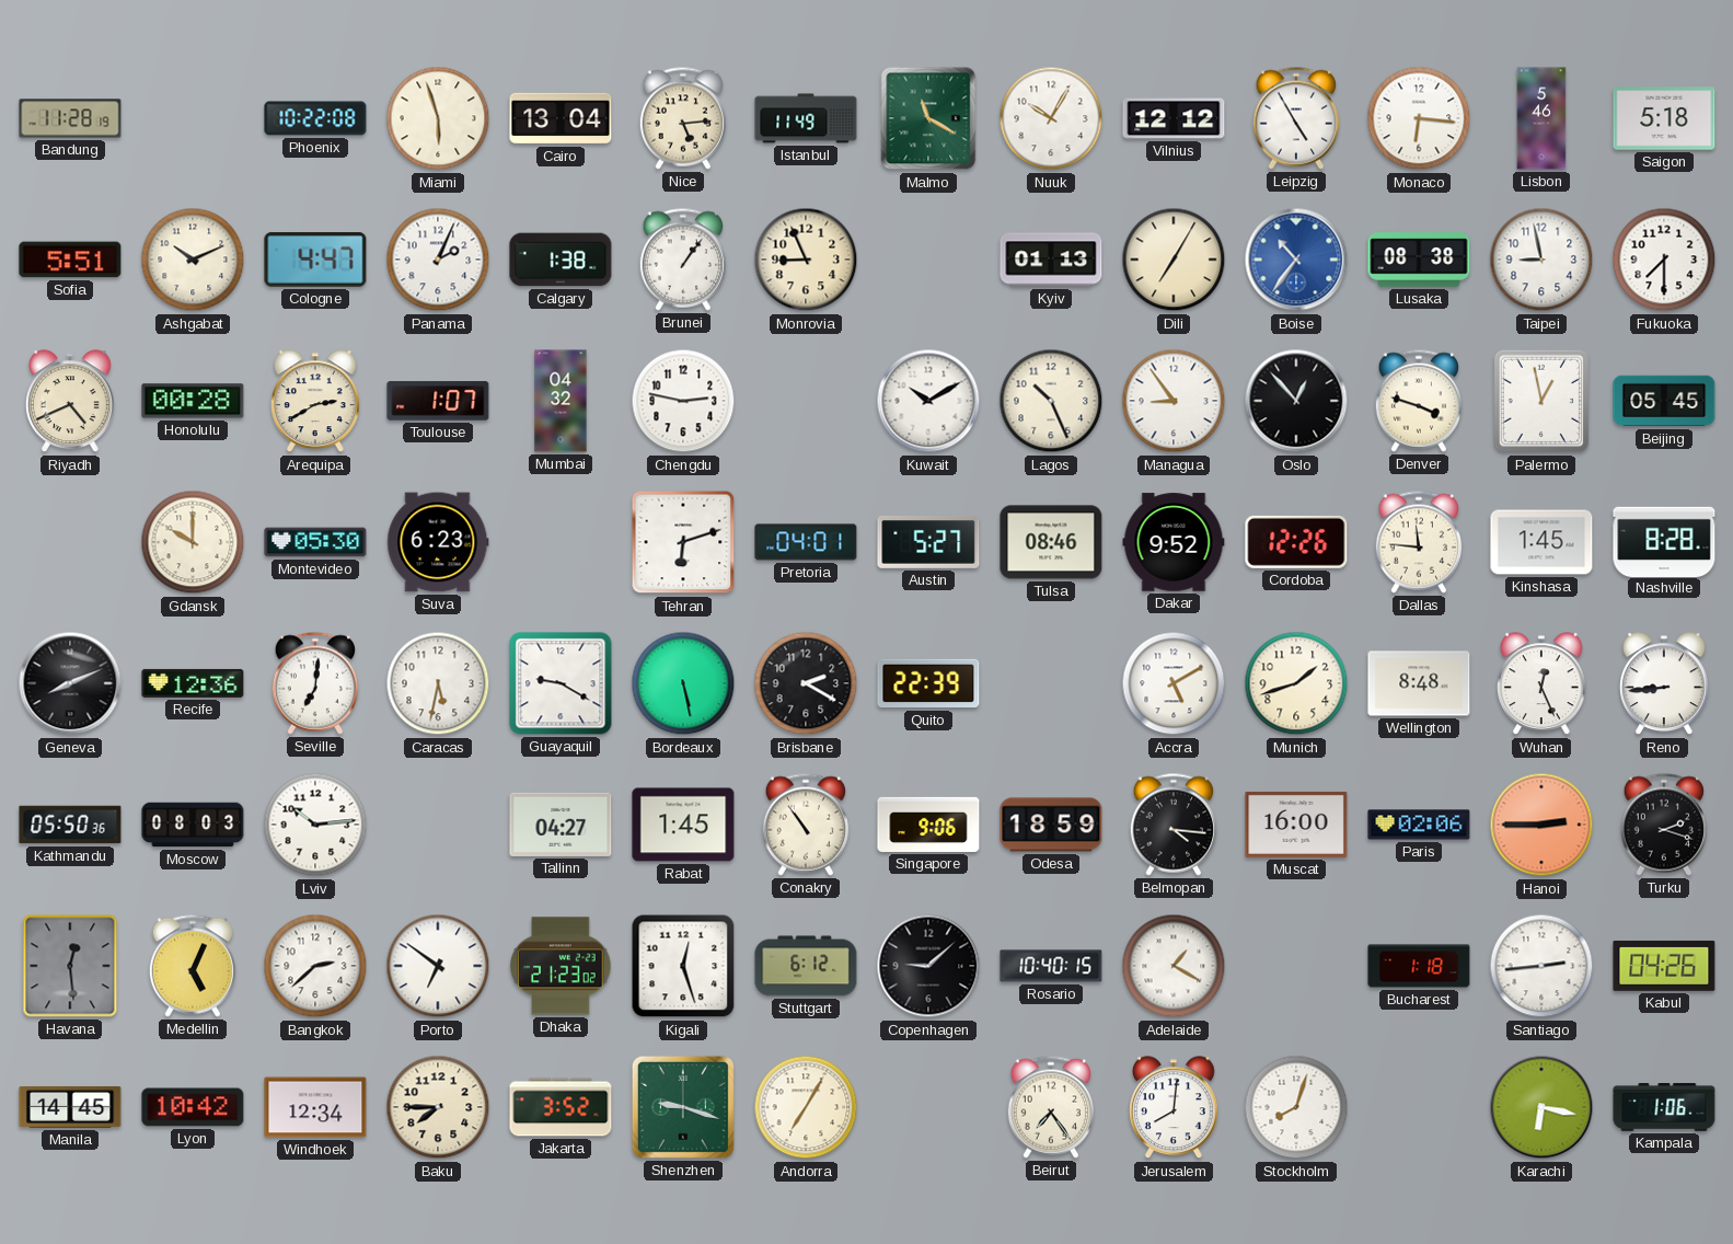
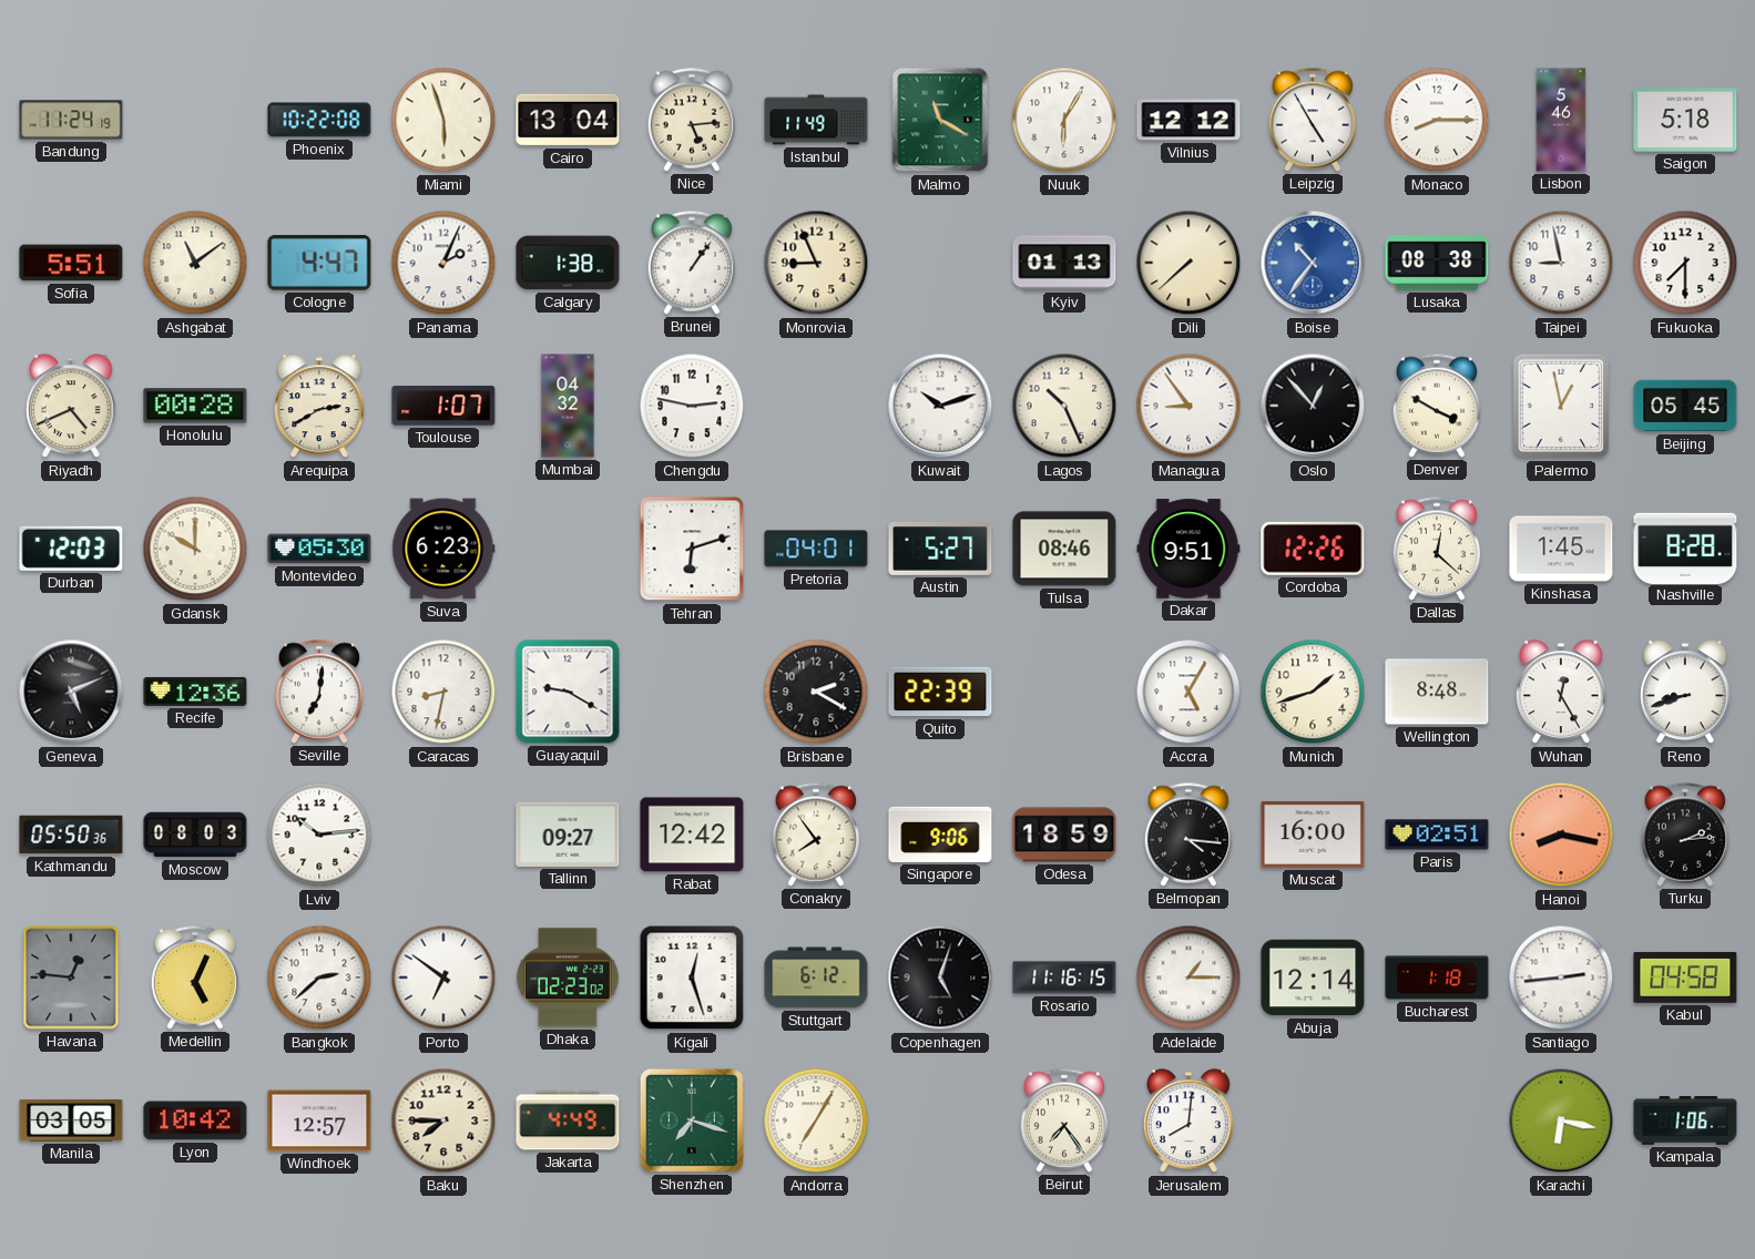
Bandung: 11:28 -> 11:24
Nuuk: 10:05 -> 6:05
Monaco: 6:16 -> 8:15
Ashgabat: 10:11 -> 11:09
Dili: 7:05 -> 7:38
Kuwait: 10:10 -> 10:12
Denver: 3:48 -> 3:50
Durban: none -> 12:03
Dakar: 9:52 -> 9:51
Dallas: 11:46 -> 12:22
Geneva: 8:11 -> 5:11
Caracas: 5:32 -> 8:32
Bordeaux: 5:28 -> none
Accra: 5:10 -> 5:05
Wuhan: 12:26 -> 12:25
Reno: 8:44 -> 8:42
Tallinn: 04:27 -> 09:27
Rabat: 1:45 -> 12:42
Conakry: 10:54 -> 7:54
Paris: 02:06 -> 02:51
Hanoi: 2:45 -> 8:17
Turku: 2:18 -> 2:14
Havana: 12:29 -> 12:46
Dhaka: 21:23 -> 02:23
Copenhagen: 9:08 -> 5:03
Rosario: 10:40 -> 11:16
Adelaide: 1:20 -> 1:15
Abuja: none -> 12:14
Kabul: 04:26 -> 04:58
Manila: 14:45 -> 03:05
Windhoek: 12:34 -> 12:57
Jakarta: 3:52 -> 4:49
Shenzhen: 9:18 -> 7:18
Stockholm: 8:03 -> none
